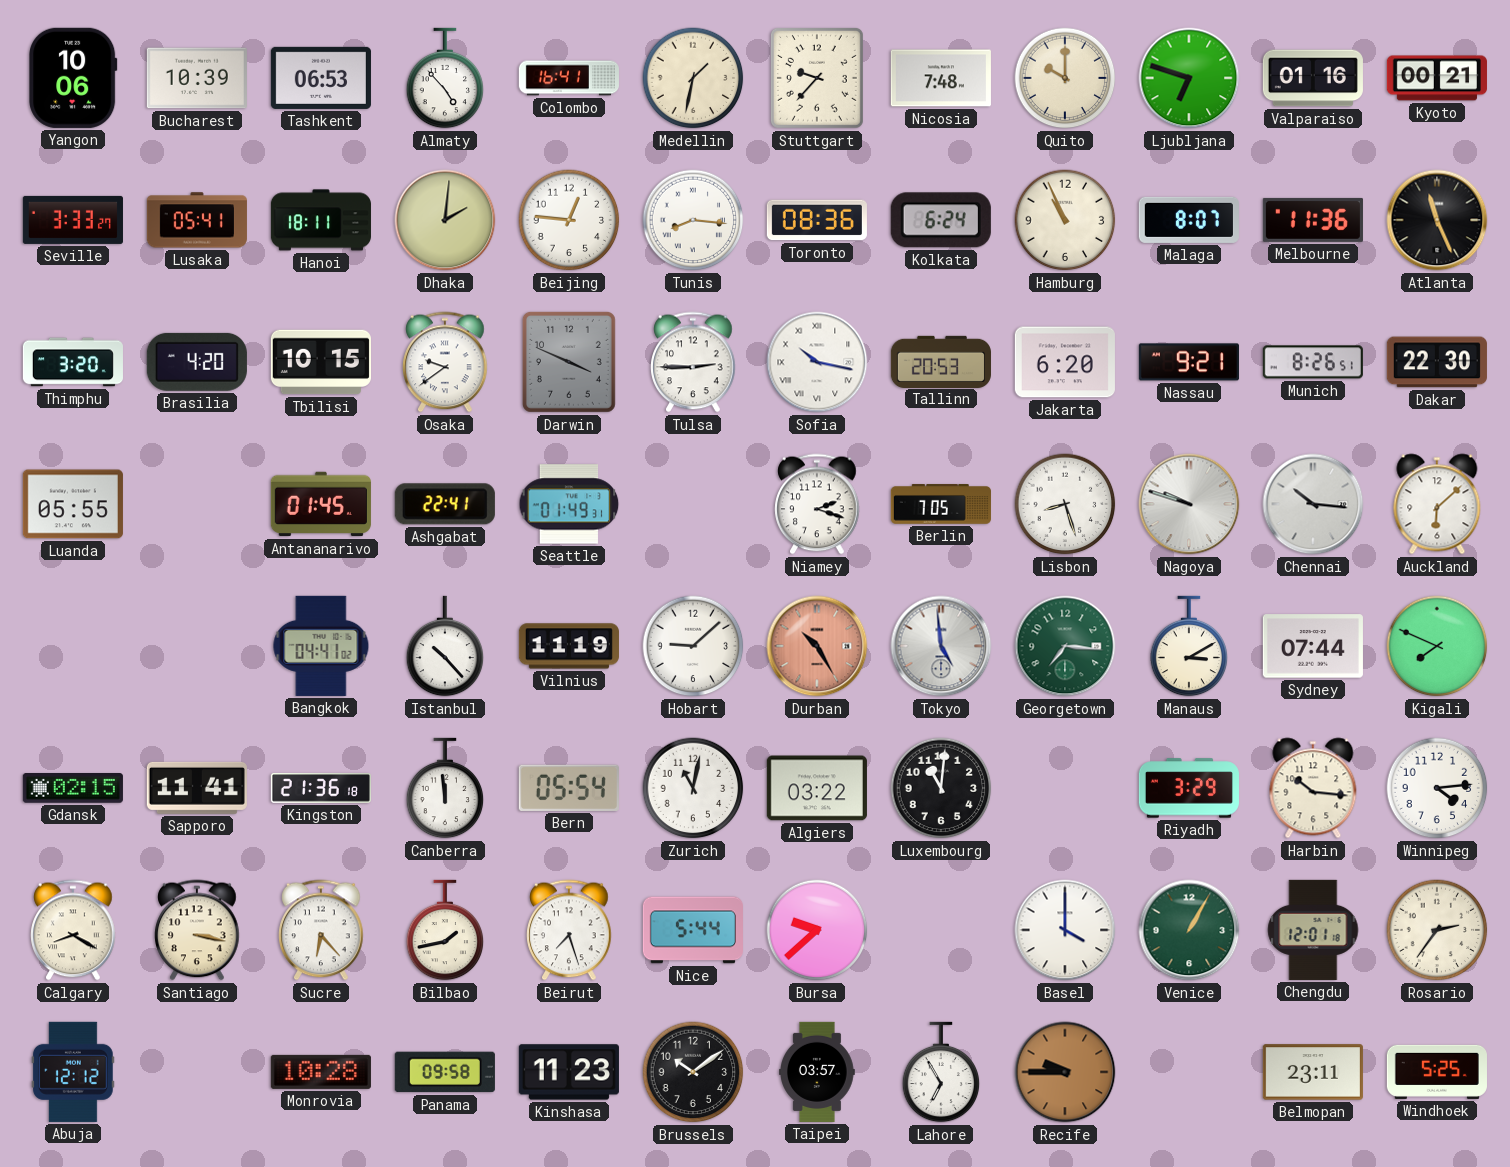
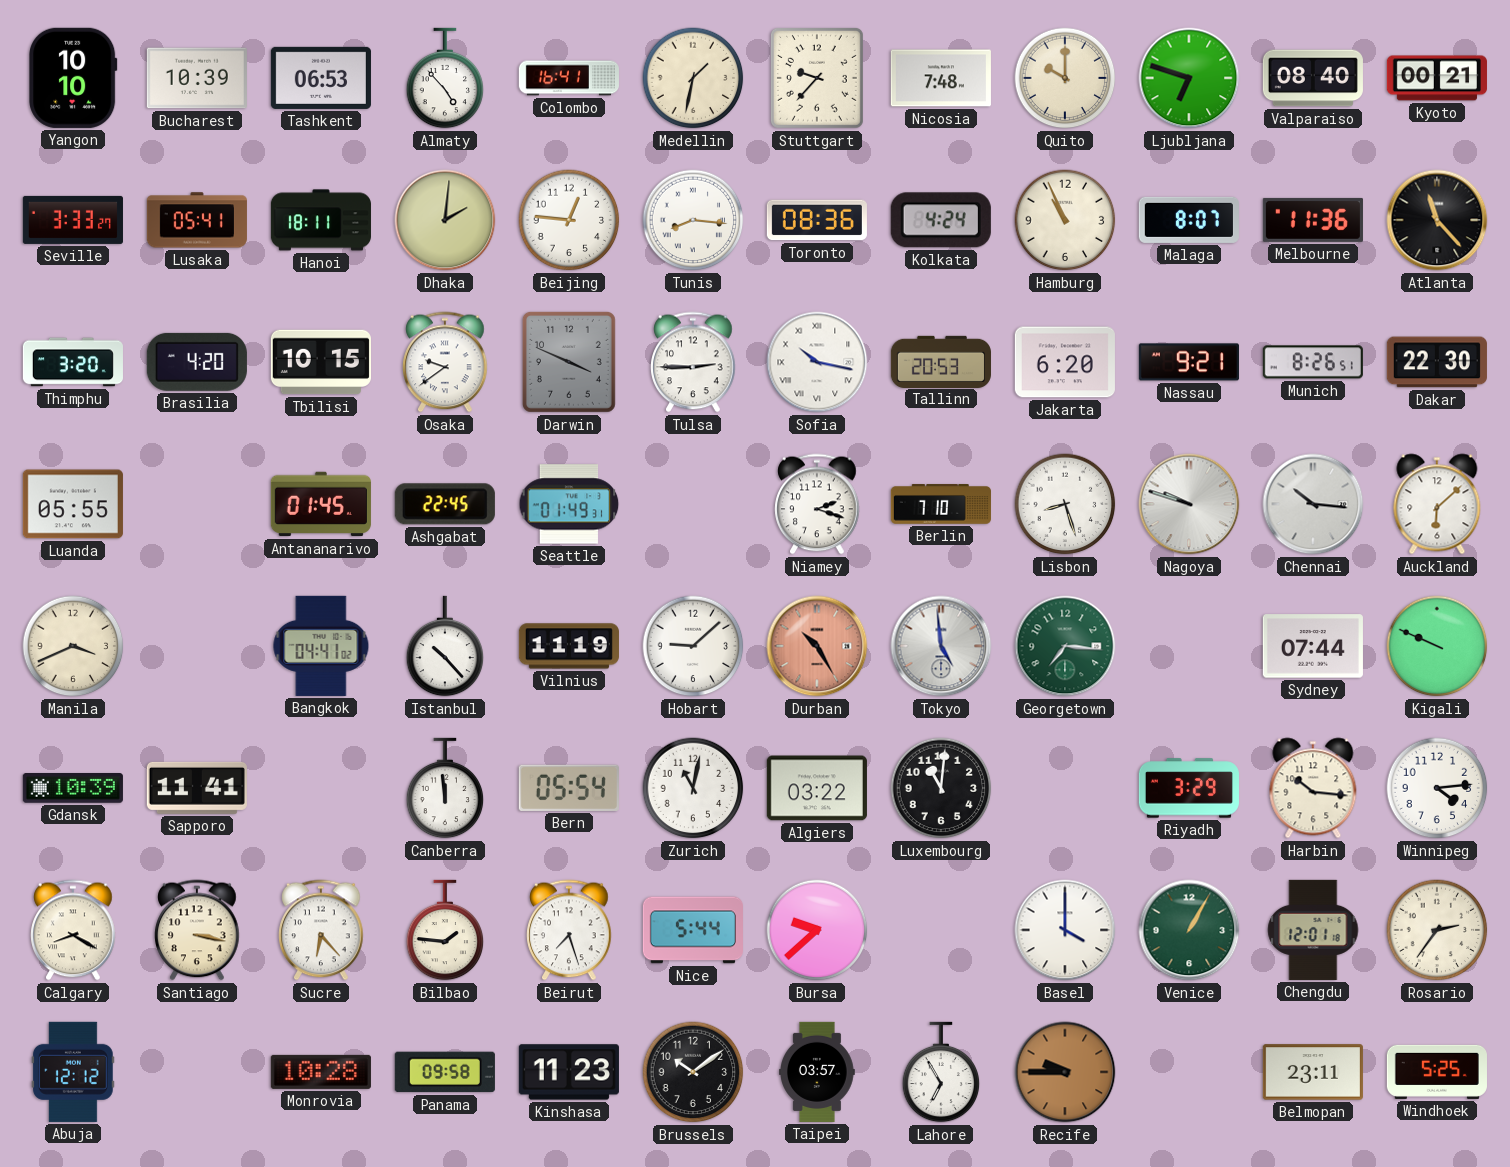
Yangon: 10:06 -> 10:10
Valparaiso: 01:16 -> 08:40
Kolkata: 6:24 -> 4:24
Atlanta: 11:26 -> 11:23
Ashgabat: 22:41 -> 22:45
Berlin: 7:05 -> 7:10
Manila: none -> 3:41
Manaus: 3:10 -> none
Kigali: 7:49 -> 9:49
Gdansk: 02:15 -> 10:39
Kingston: 21:36 -> none
Bilbao: 1:43 -> 1:46
